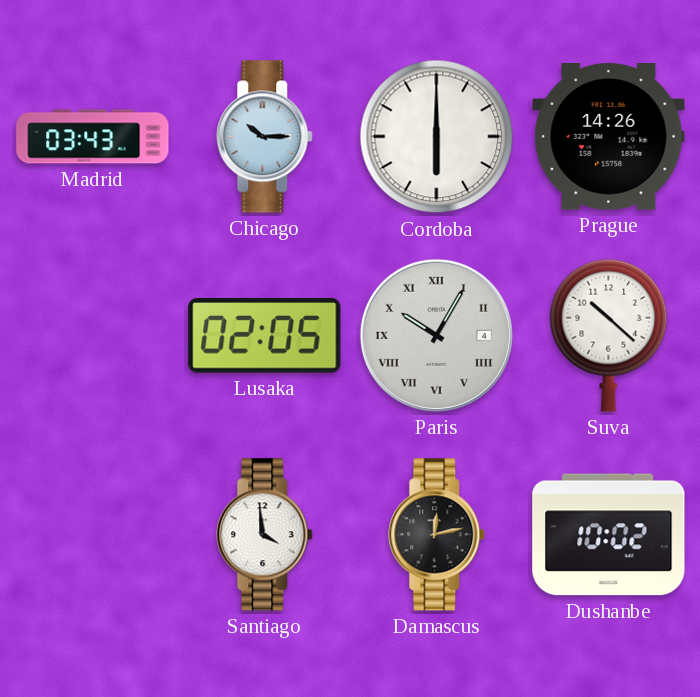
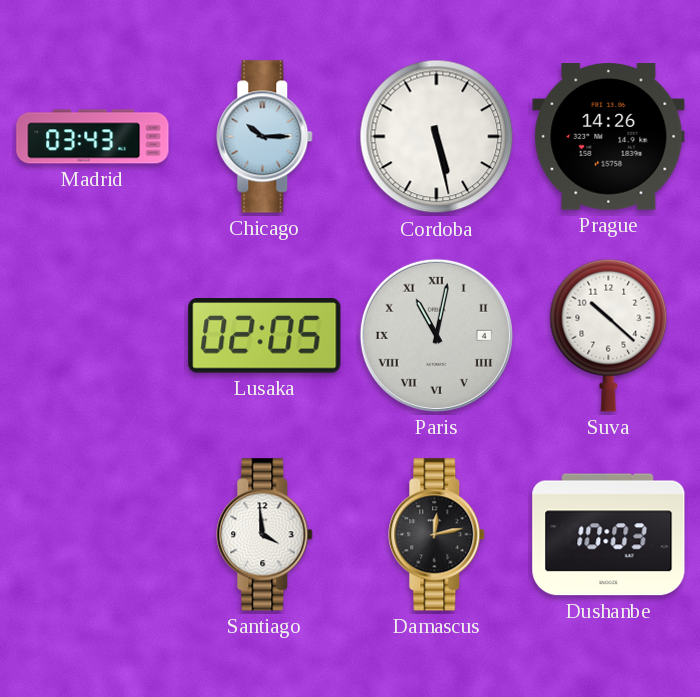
Cordoba: 6:00 -> 5:28
Paris: 10:05 -> 11:02
Dushanbe: 10:02 -> 10:03
